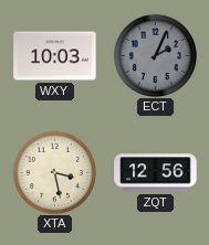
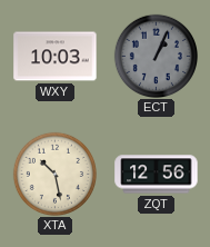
ECT: 2:04 -> 1:04
XTA: 3:28 -> 10:28
